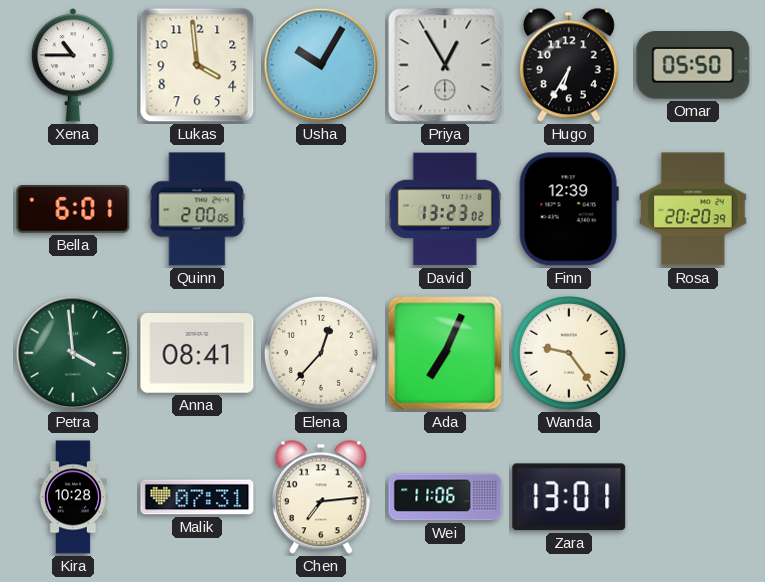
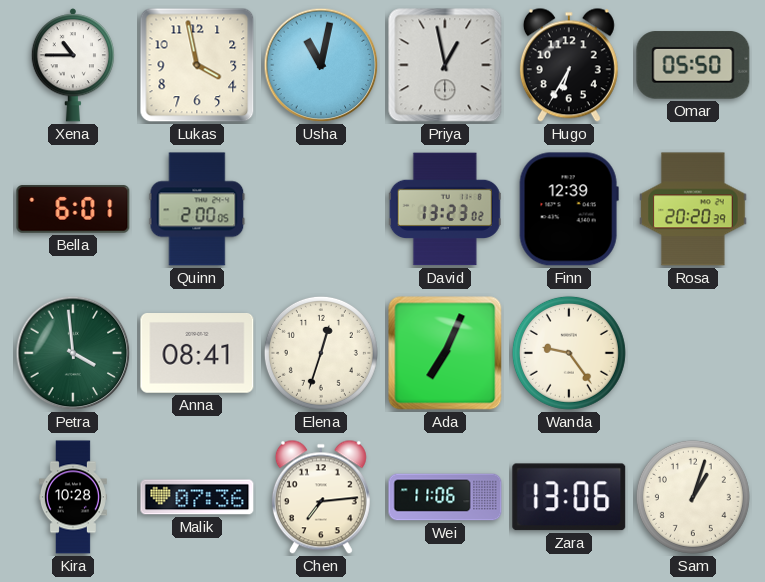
Lukas: 3:59 -> 3:58
Usha: 10:05 -> 11:02
Priya: 12:55 -> 12:58
Elena: 12:37 -> 12:33
Malik: 07:31 -> 07:36
Zara: 13:01 -> 13:06
Sam: none -> 1:03
